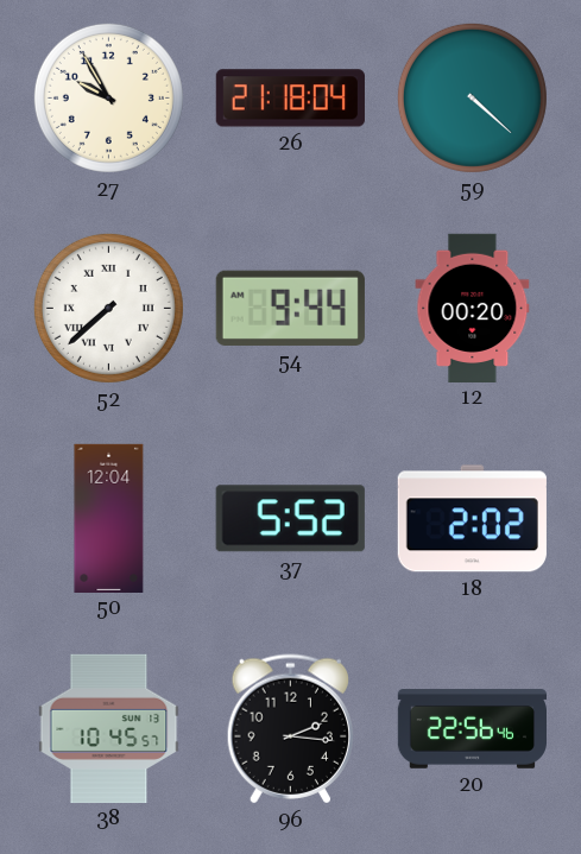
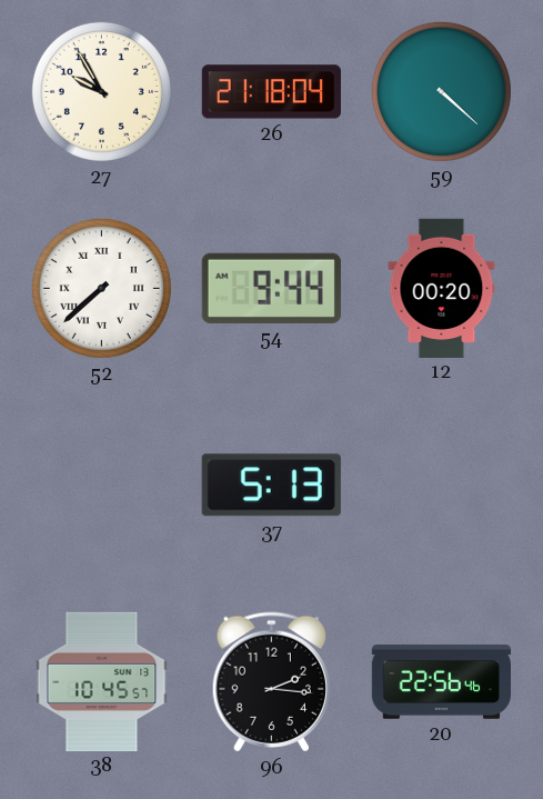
50: 12:04 -> none
37: 5:52 -> 5:13
18: 2:02 -> none
